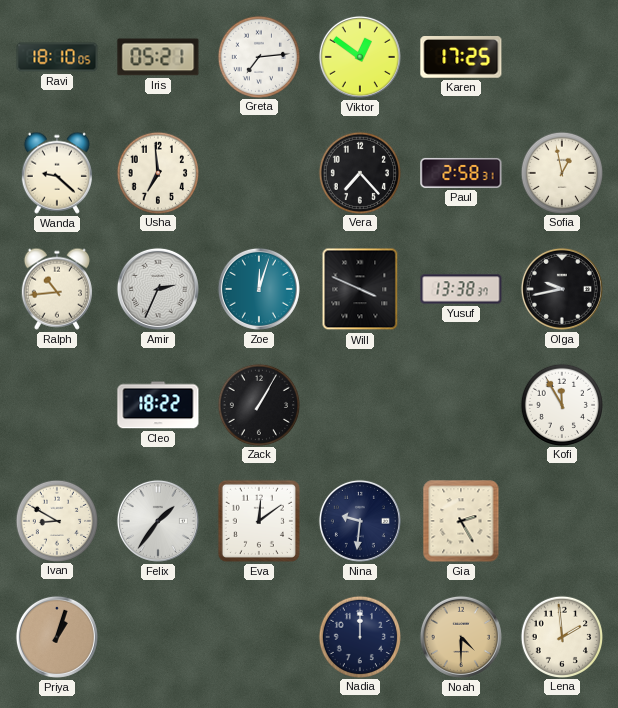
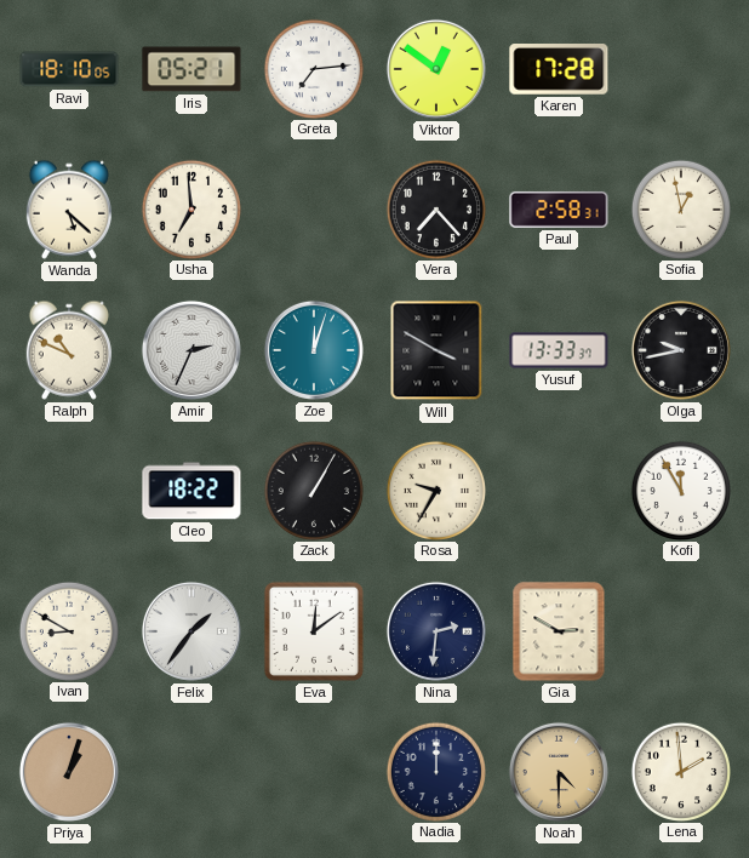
Karen: 17:25 -> 17:28
Wanda: 9:22 -> 5:22
Ralph: 10:44 -> 10:49
Will: 3:49 -> 3:50
Yusuf: 13:38 -> 13:33
Rosa: none -> 9:35
Nina: 9:31 -> 2:31
Gia: 2:25 -> 2:50
